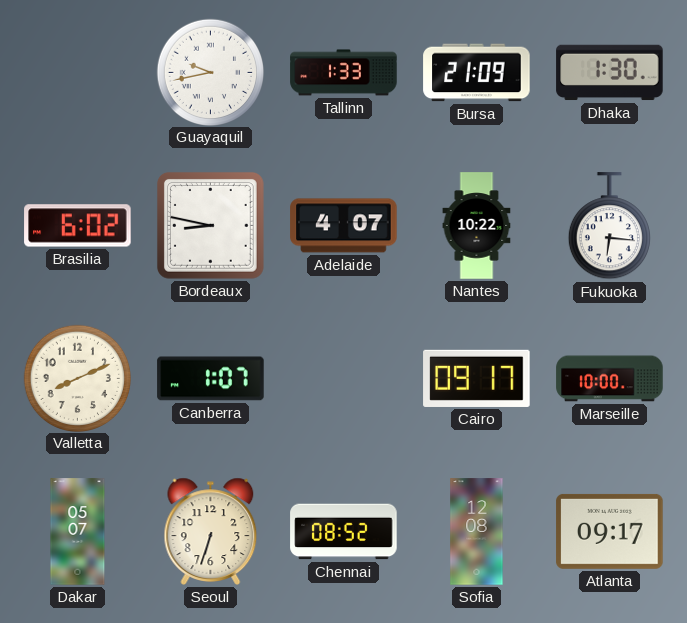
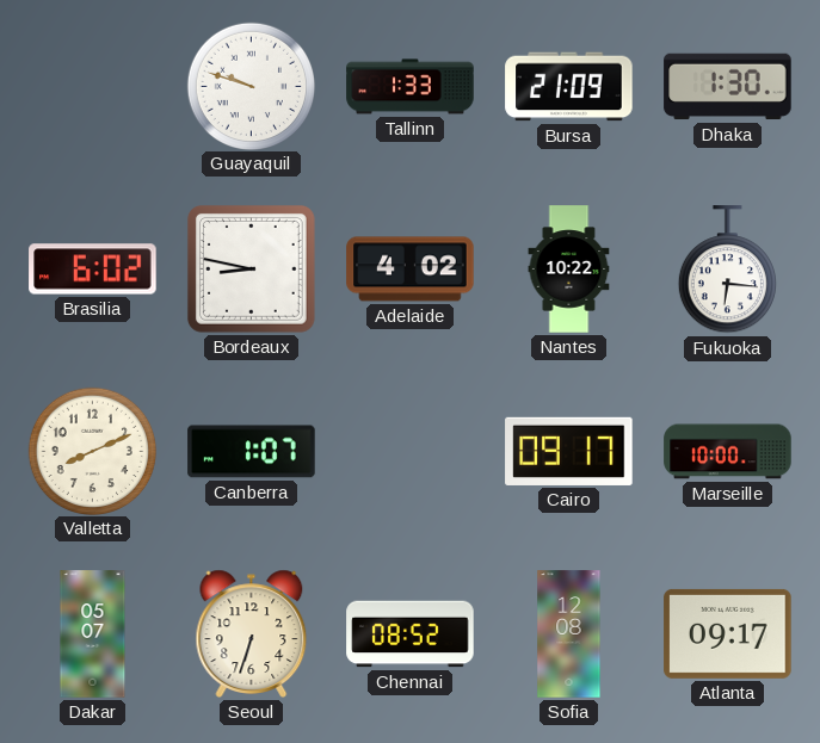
Guayaquil: 9:43 -> 9:48
Adelaide: 4:07 -> 4:02
